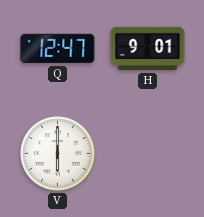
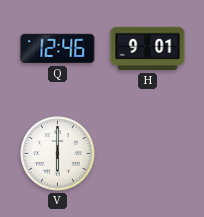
Q: 12:47 -> 12:46
